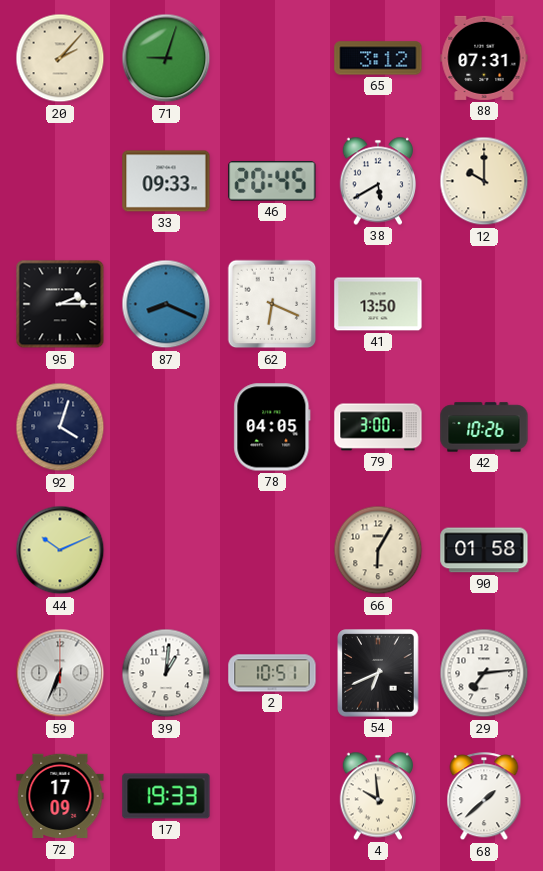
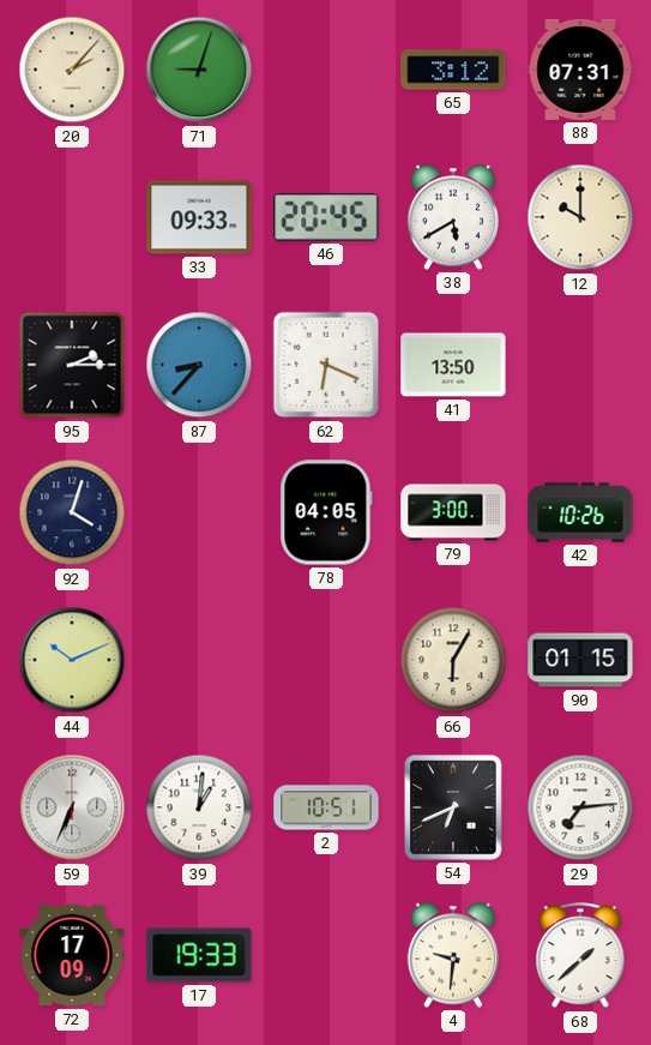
87: 8:19 -> 8:37
90: 01:58 -> 01:15
4: 9:59 -> 9:31
